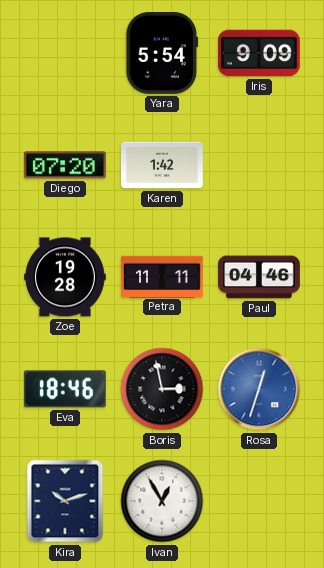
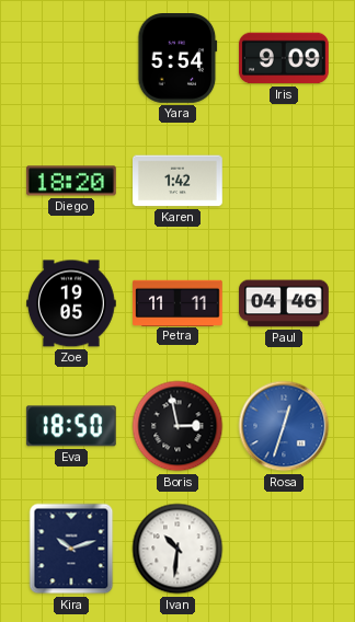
Diego: 07:20 -> 18:20
Zoe: 19:28 -> 19:05
Eva: 18:46 -> 18:50
Ivan: 12:55 -> 10:31
